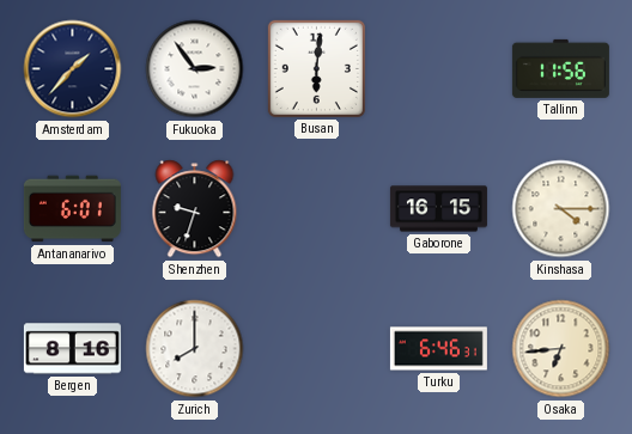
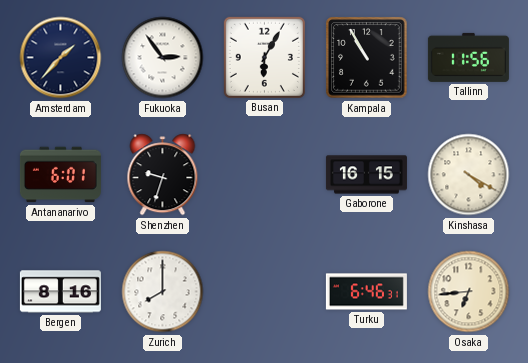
Busan: 6:01 -> 6:05
Kampala: none -> 10:55
Kinshasa: 4:15 -> 4:20
